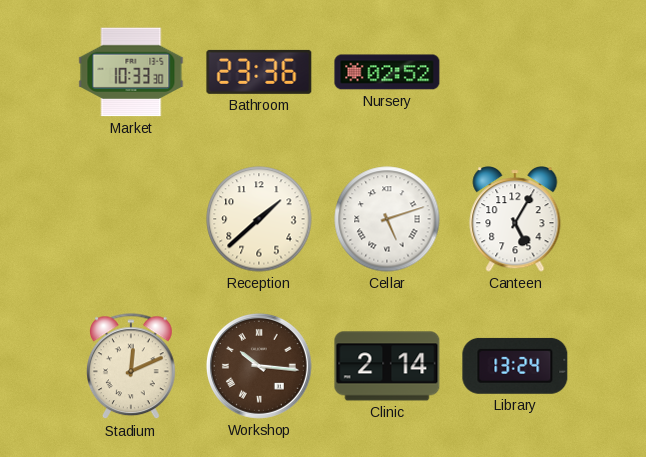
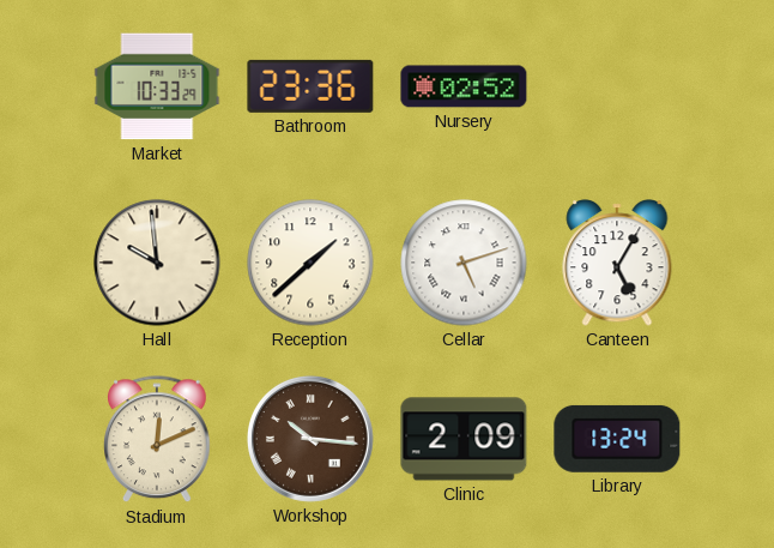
Market: 10:33:30 -> 10:33:29
Hall: none -> 9:59
Clinic: 2:14 -> 2:09
